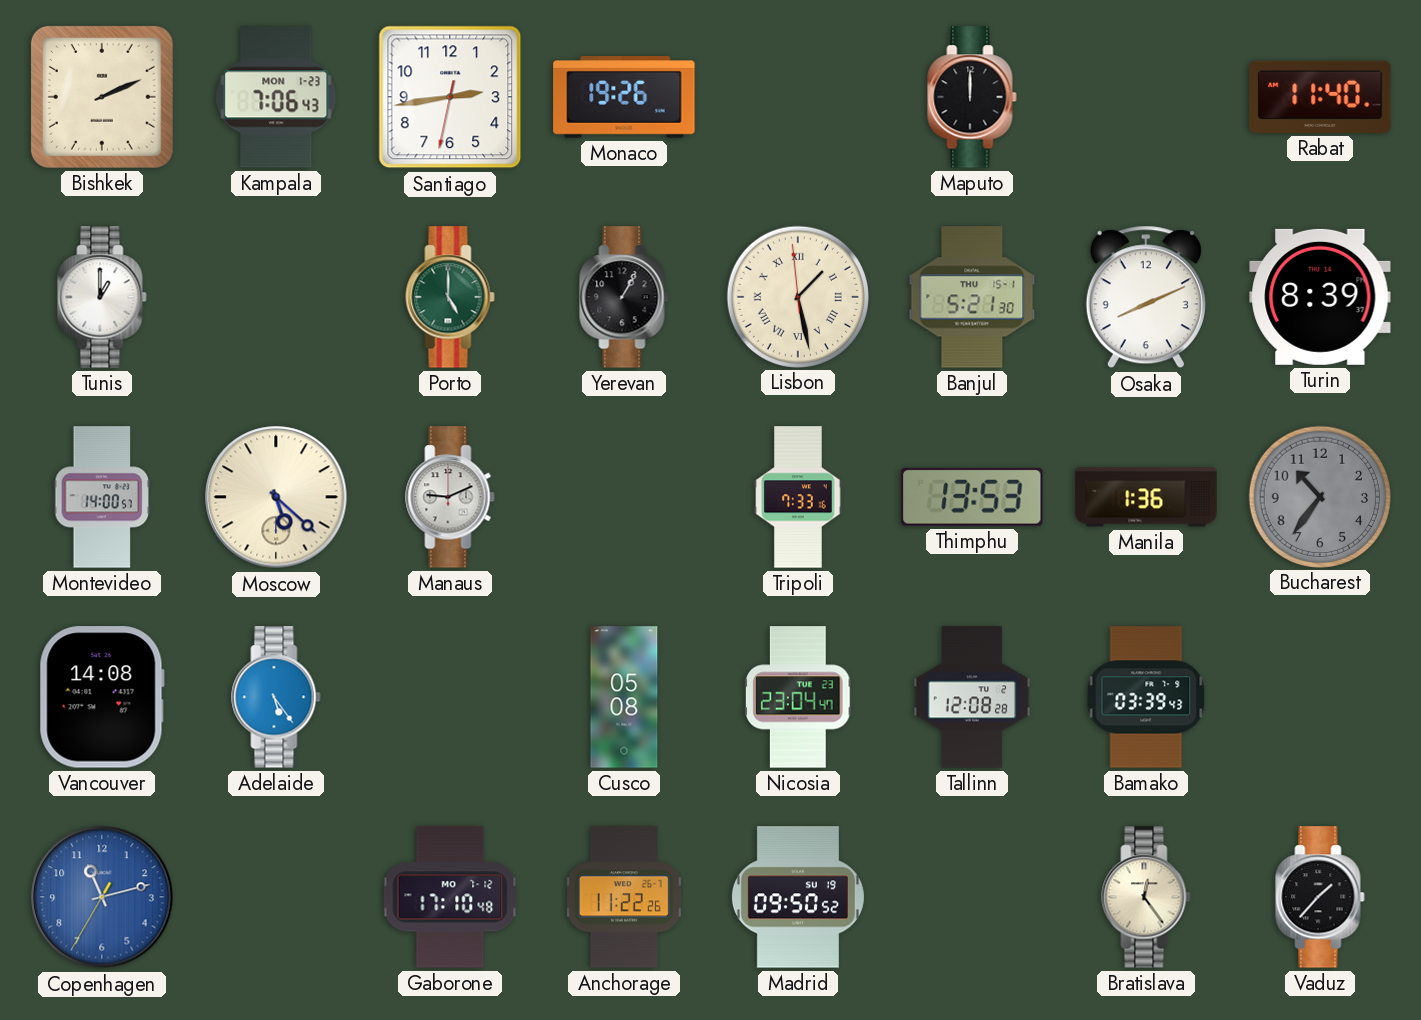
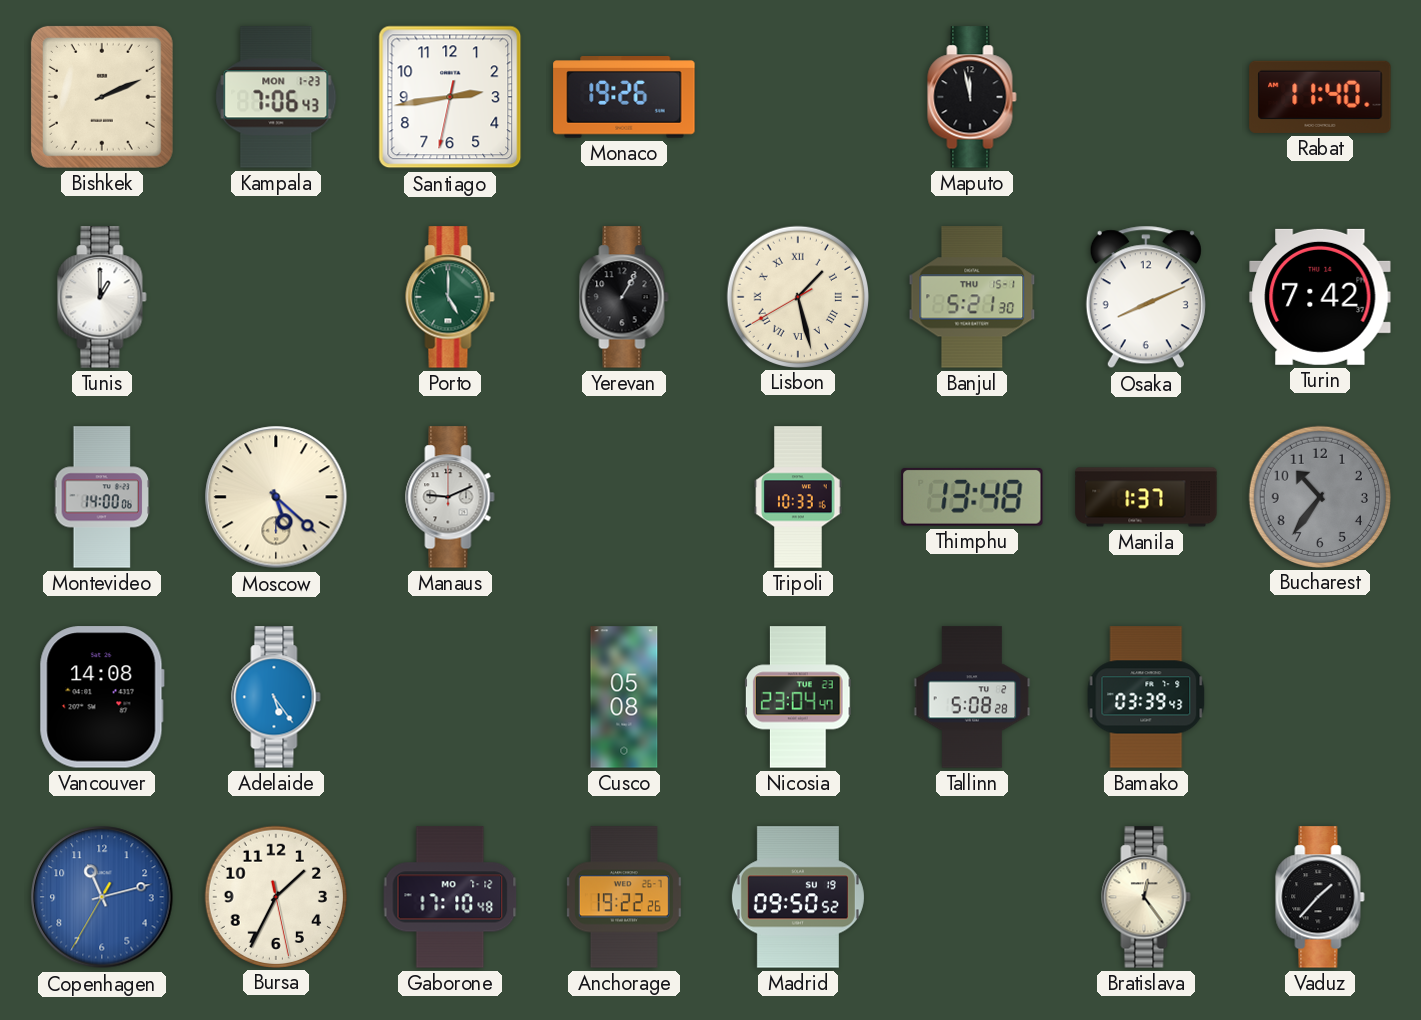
Maputo: 12:00 -> 11:58
Lisbon: 1:27:59 -> 1:27:40
Turin: 8:39 -> 7:42
Montevideo: 14:00:57 -> 14:00:06
Tripoli: 7:33 -> 10:33
Thimphu: 13:53 -> 13:48
Manila: 1:36 -> 1:37
Tallinn: 12:08 -> 5:08
Bursa: none -> 1:34
Anchorage: 11:22 -> 19:22
